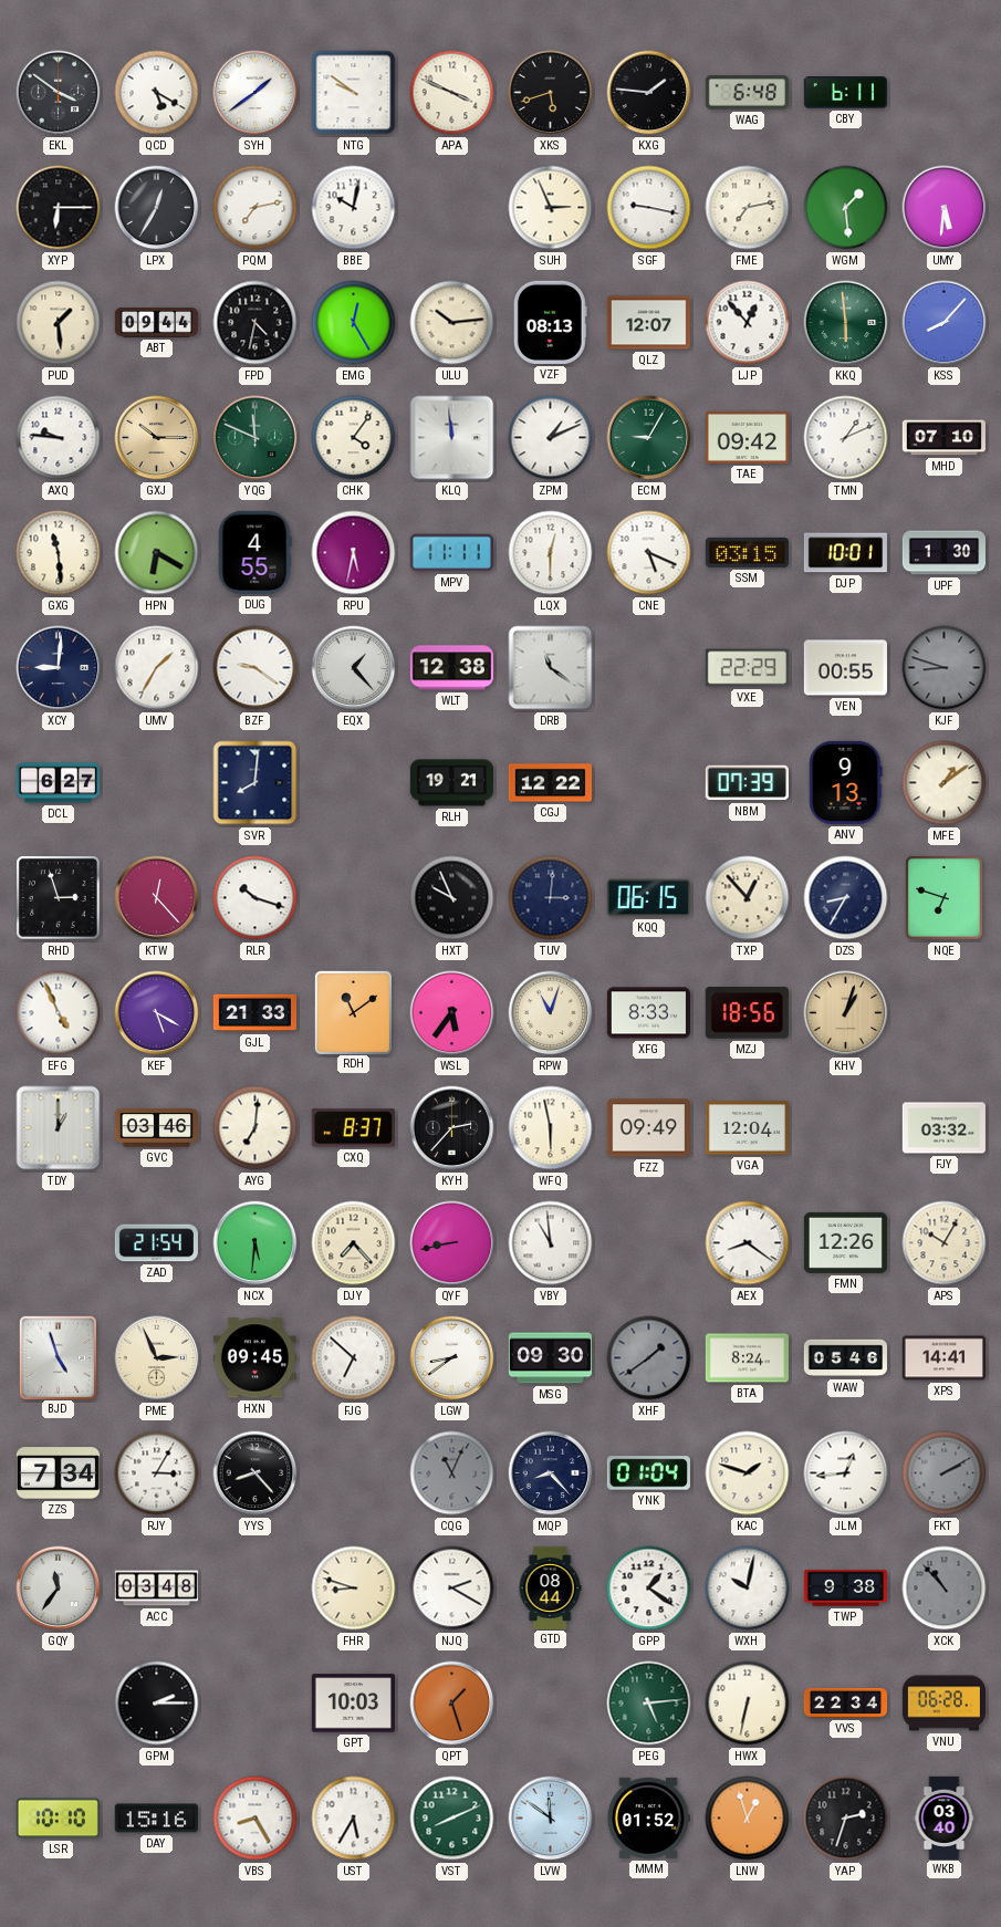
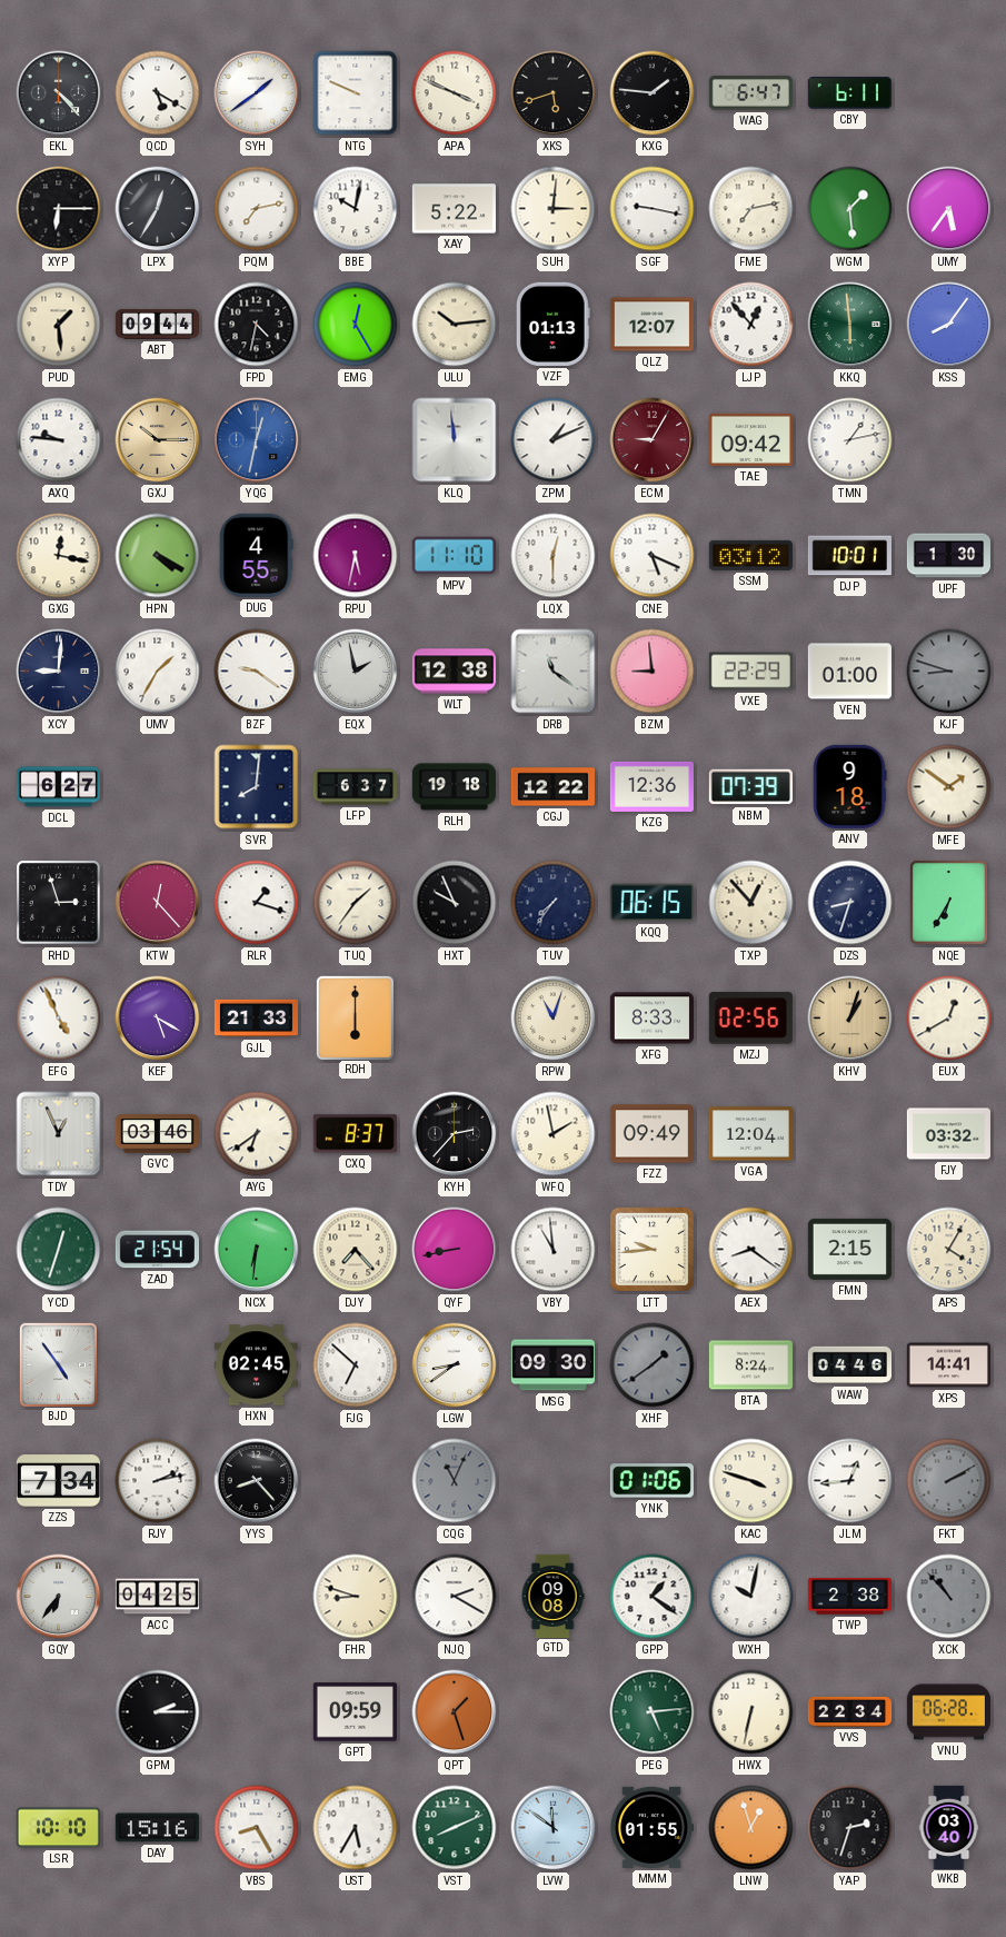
EKL: 3:51 -> 4:23
NTG: 9:51 -> 9:49
WAG: 6:48 -> 6:47
XAY: none -> 5:22
SUH: 2:56 -> 3:01
UMY: 5:31 -> 5:36
VZF: 08:13 -> 01:13
KSS: 8:07 -> 8:06
YQG: 11:49 -> 12:32
YQG dial: green -> blue
CHK: 4:06 -> none
ECM dial: green -> burgundy
TMN: 1:11 -> 1:13
MHD: 07:10 -> none
GXG: 11:29 -> 12:17
HPN: 6:20 -> 4:20
MPV: 11:11 -> 11:10
SSM: 03:15 -> 03:12
EQX: 1:23 -> 1:58
BZM: none -> 8:59
VEN: 00:55 -> 01:00
LFP: none -> 6:37
RLH: 19:21 -> 19:18
KZG: none -> 12:36
ANV: 9:13 -> 9:18
MFE: 1:09 -> 1:51
RLR: 10:18 -> 1:18
TUQ: none -> 1:36
TUV: 3:01 -> 7:36
DZS: 8:35 -> 8:33
NQE: 6:48 -> 6:35
RDH: 11:09 -> 6:00
WSL: 5:36 -> none
MZJ: 18:56 -> 02:56
EUX: none -> 12:40
TDY: 1:00 -> 12:56
AYG: 7:01 -> 6:39
WFQ: 5:58 -> 1:58
YCD: none -> 12:33
NCX: 5:31 -> 6:31
LTT: none -> 9:44
FMN: 12:26 -> 2:15
APS: 10:05 -> 4:05
BJD: 4:57 -> 4:54
PME: 2:56 -> none
HXN: 09:45 -> 02:45
WAW: 05:46 -> 04:46
RJY: 3:05 -> 2:13
MQP: 8:23 -> none
YNK: 01:04 -> 01:06
KAC: 1:48 -> 3:48
GQY: 11:36 -> 6:36
ACC: 03:48 -> 04:25
GTD: 08:44 -> 09:08
TWP: 9:38 -> 2:38
GPT: 10:03 -> 09:59
MMM: 01:52 -> 01:55
